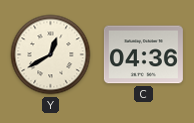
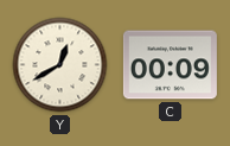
C: 04:36 -> 00:09
